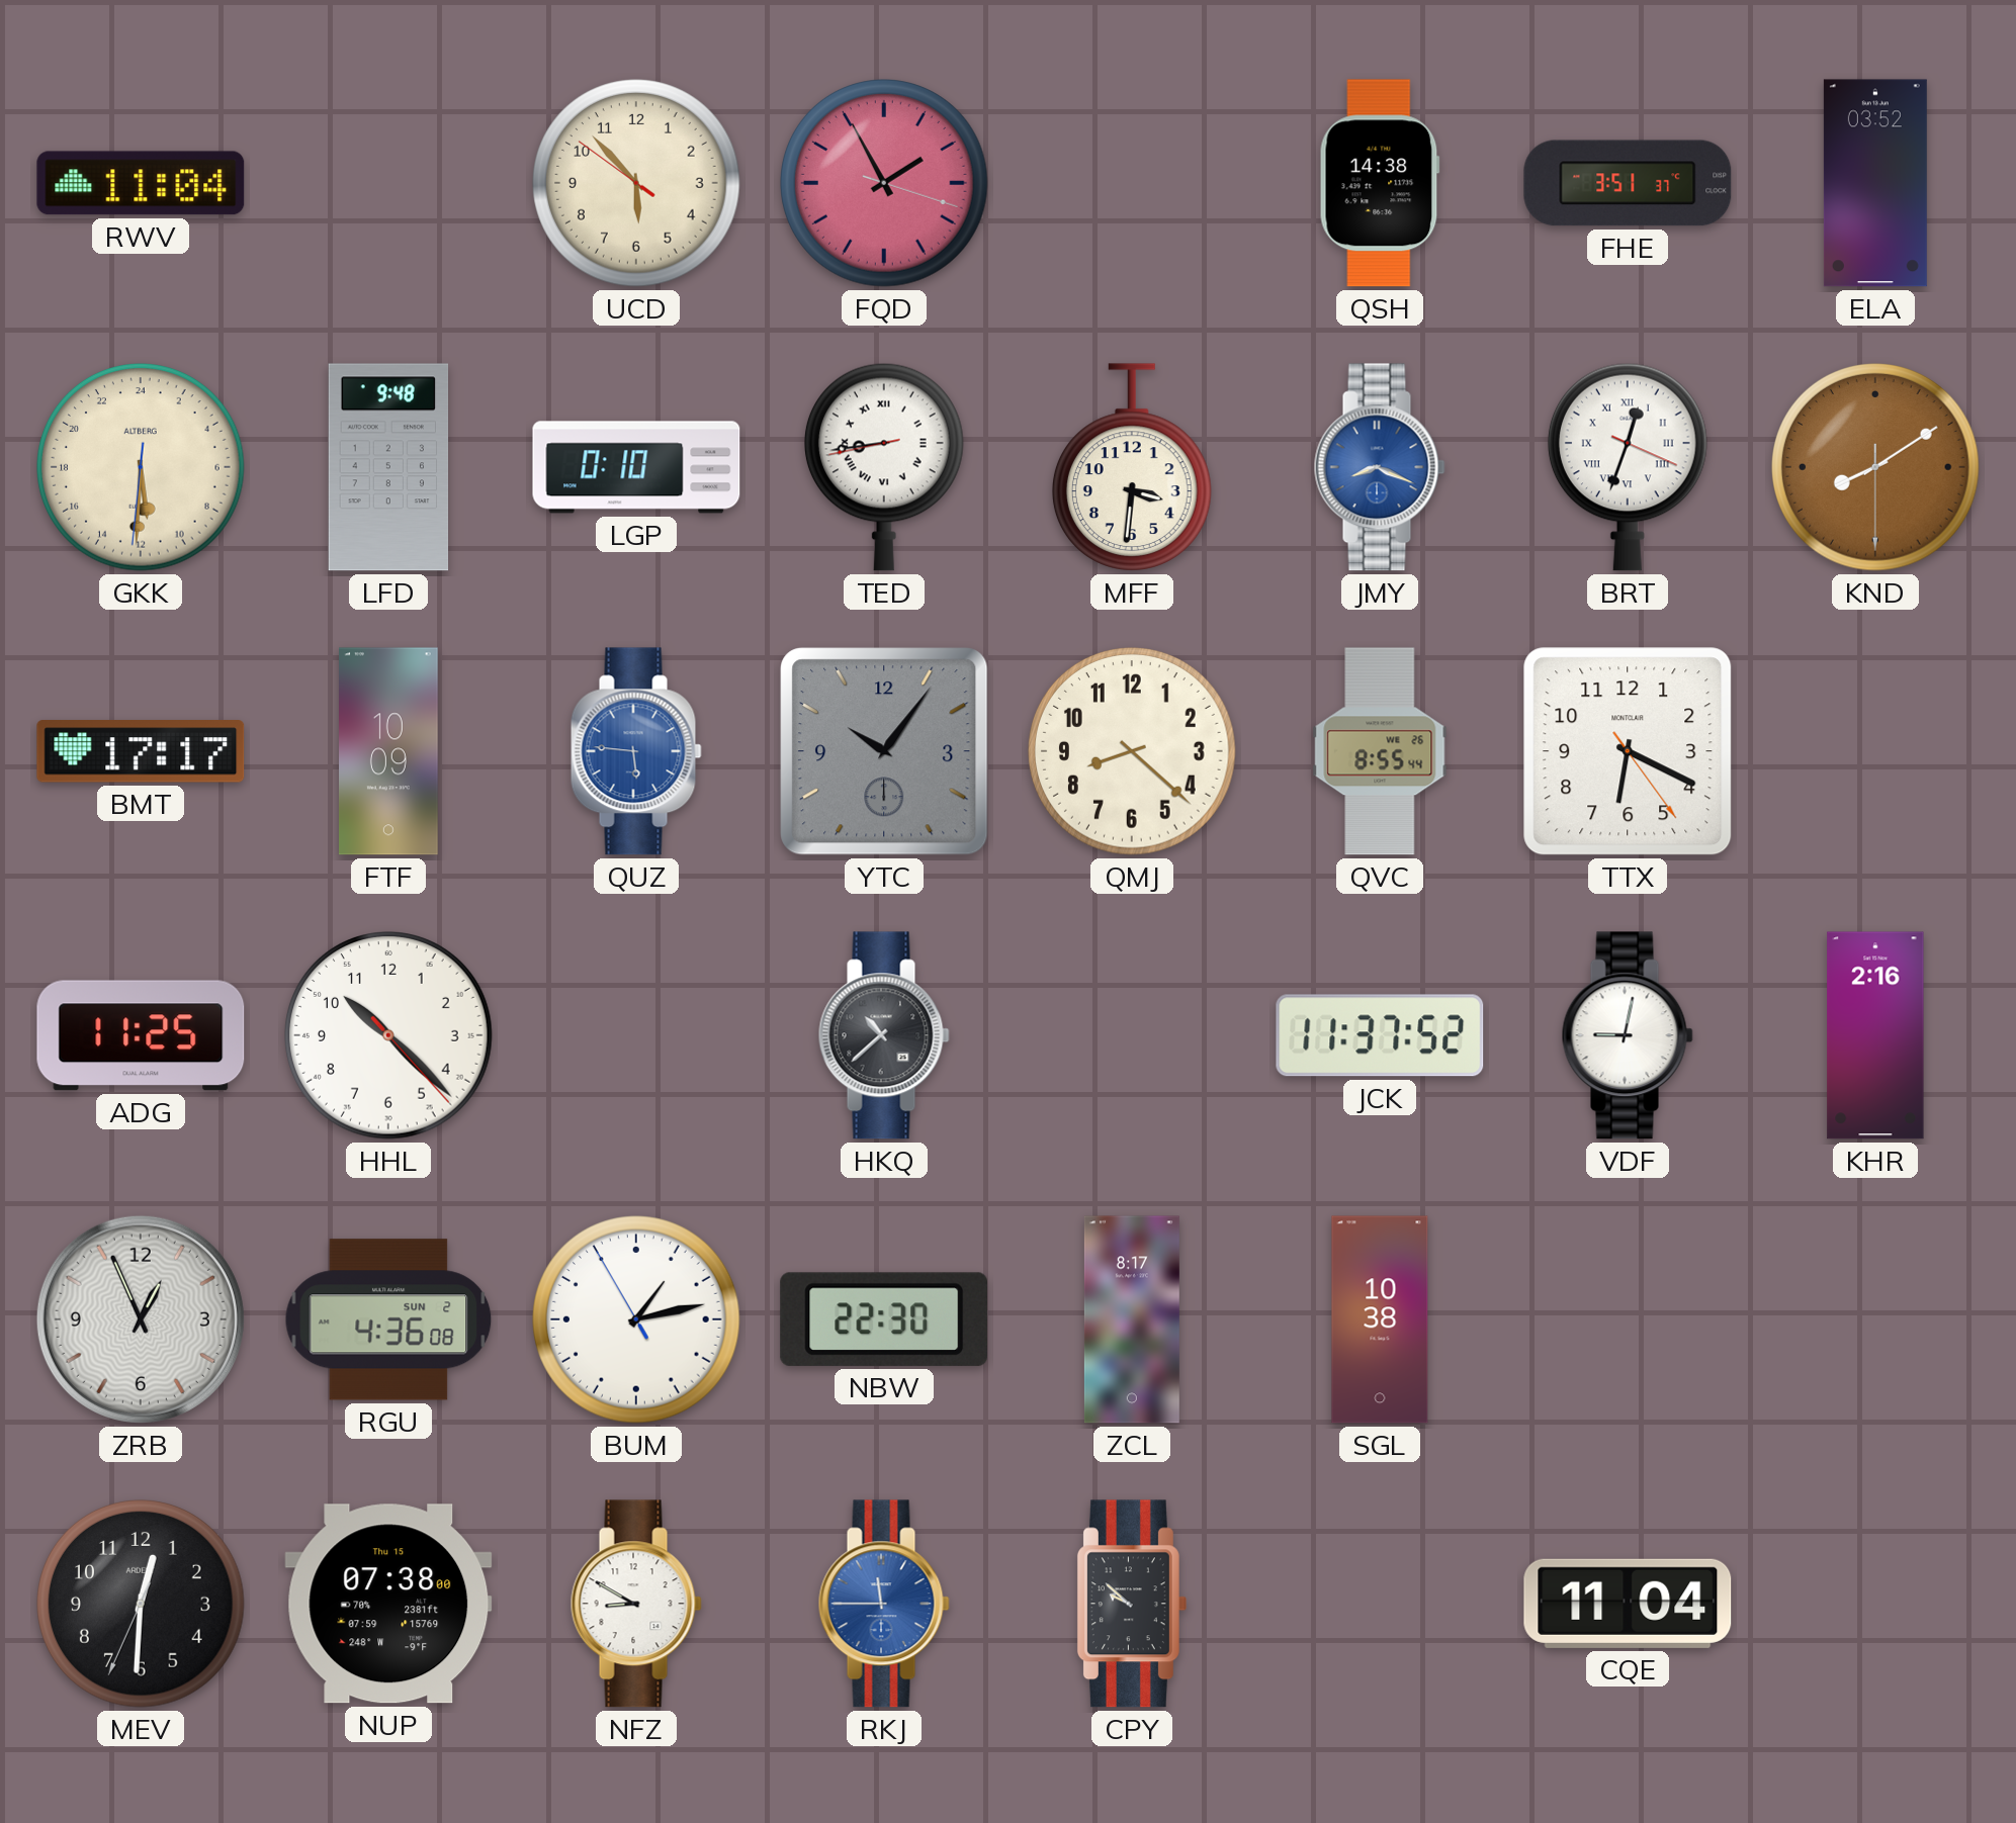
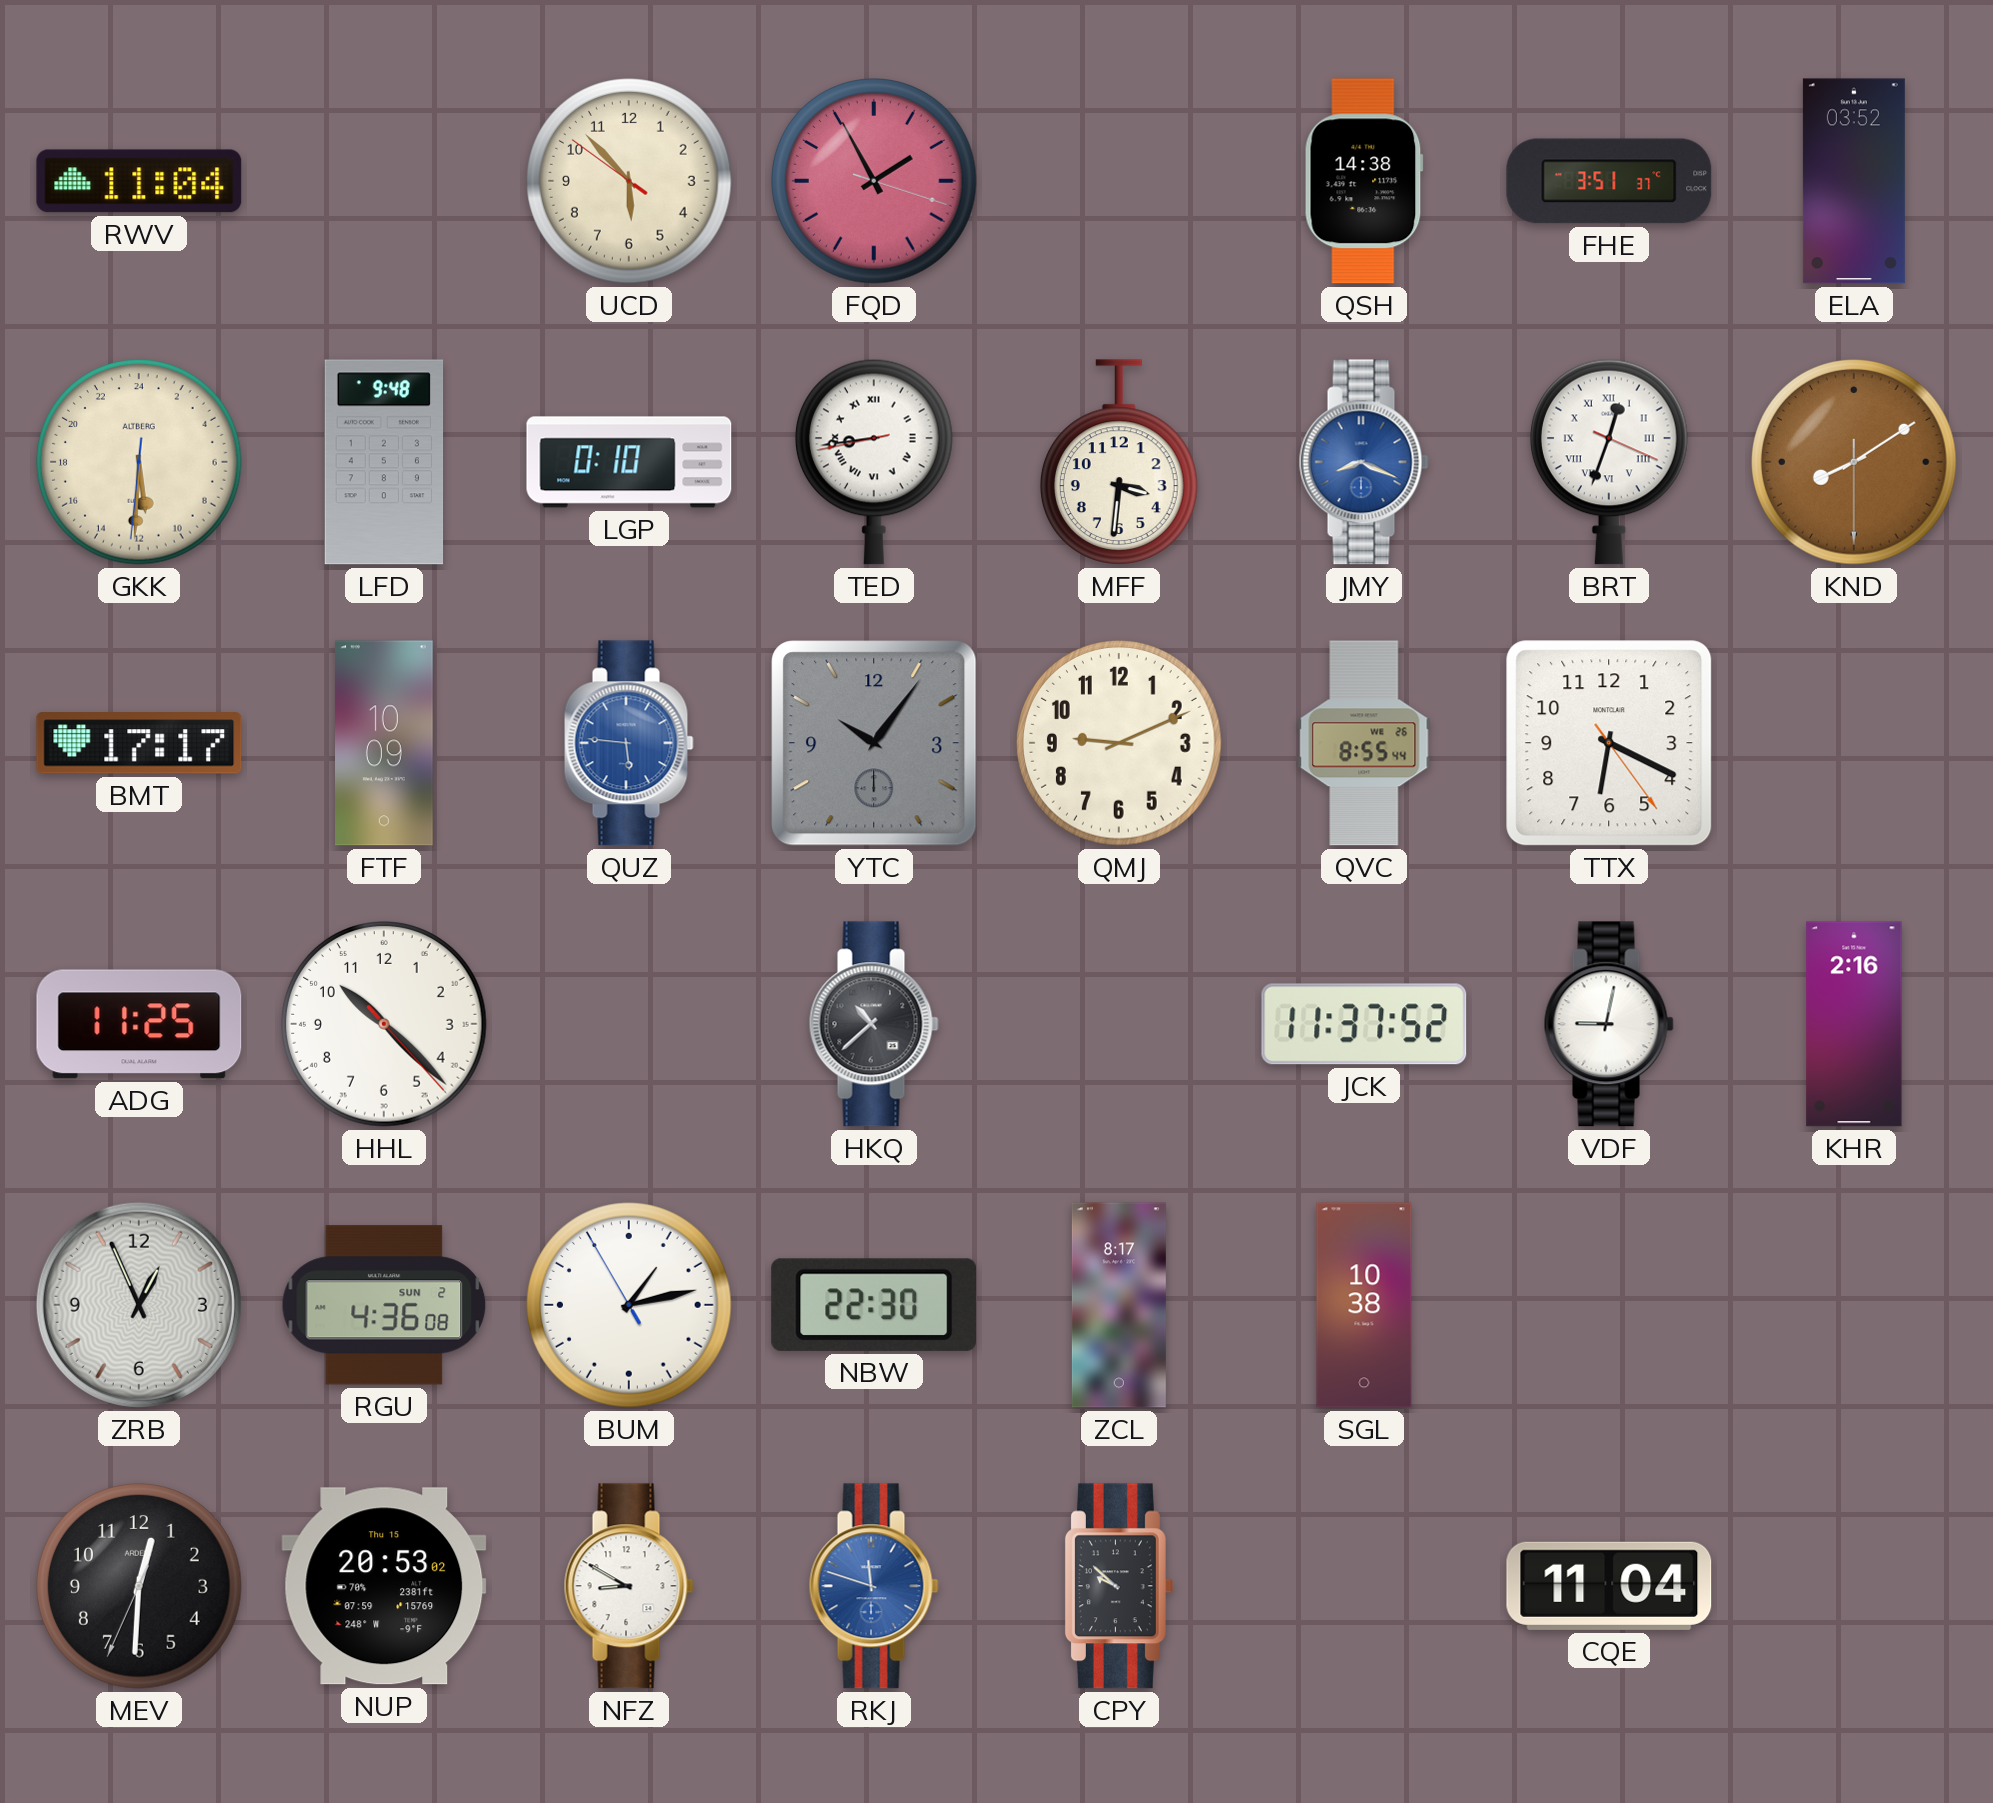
QMJ: 8:22 -> 9:11
NUP: 07:38 -> 20:53
RKJ: 11:45 -> 11:48
